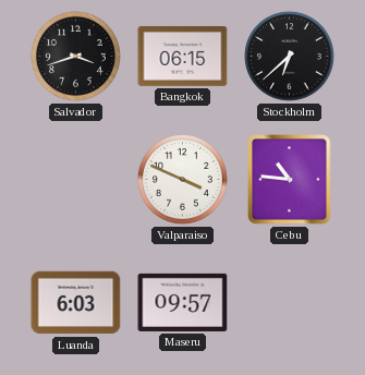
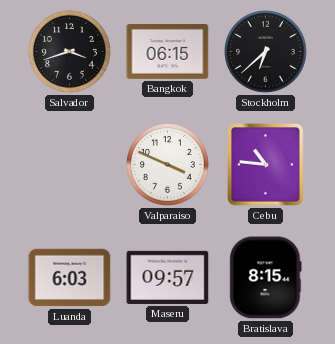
Bratislava: none -> 8:15
